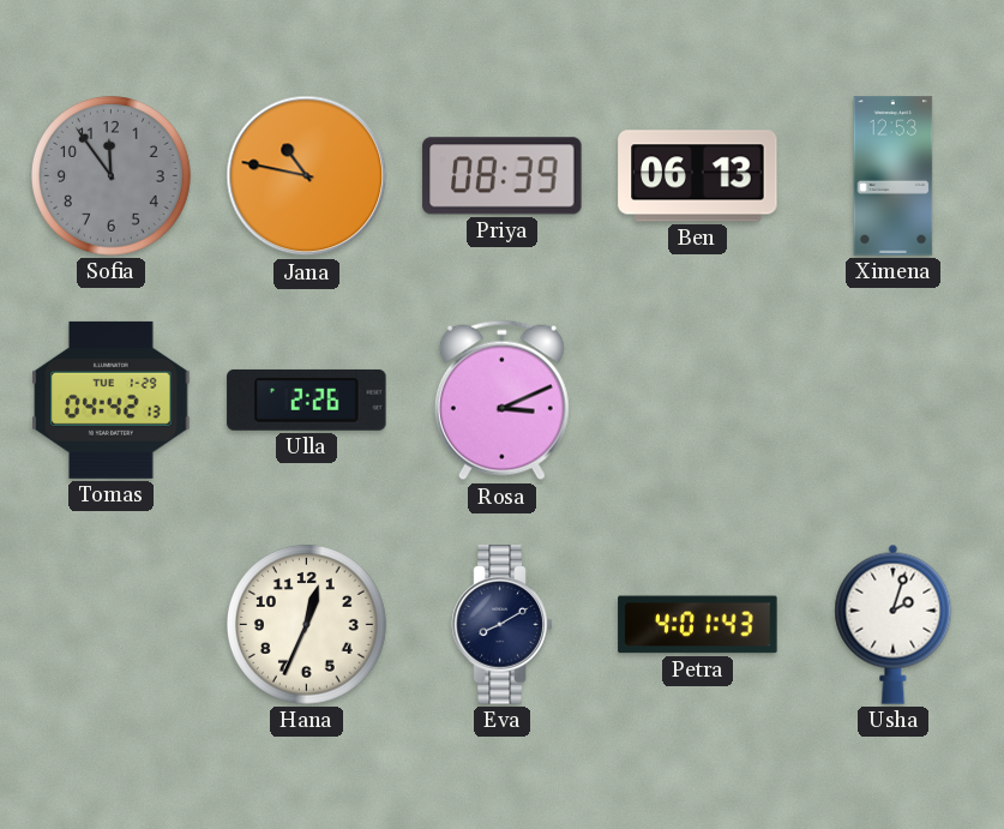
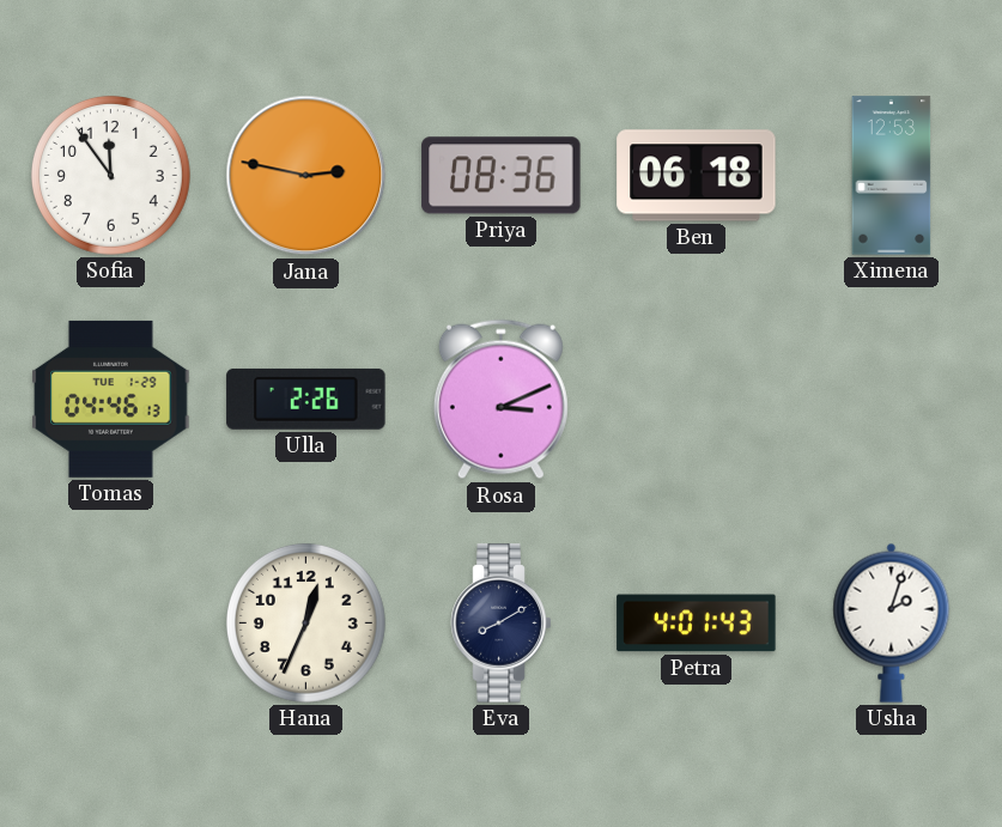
Sofia dial: grey -> white
Jana: 10:47 -> 2:47
Priya: 08:39 -> 08:36
Ben: 06:13 -> 06:18
Tomas: 04:42 -> 04:46
